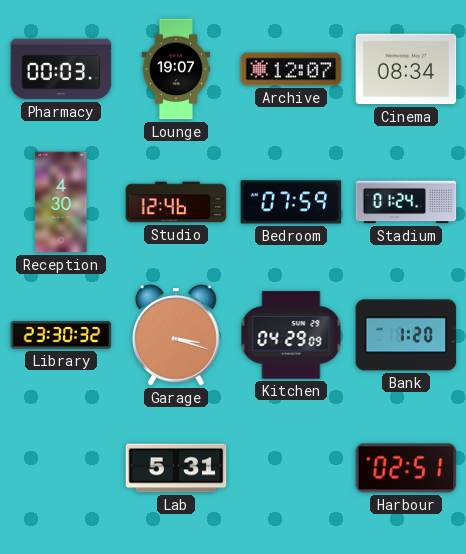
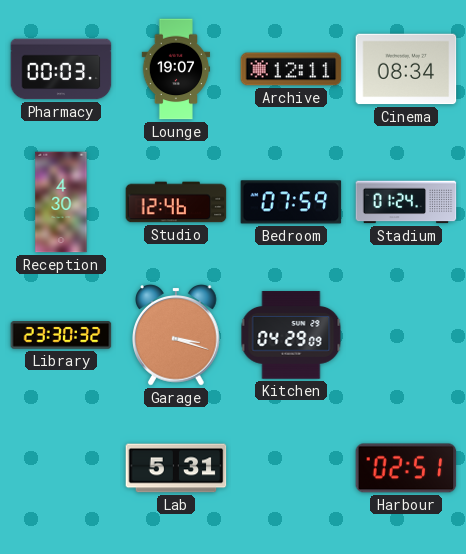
Archive: 12:07 -> 12:11
Bank: 1:20 -> none
